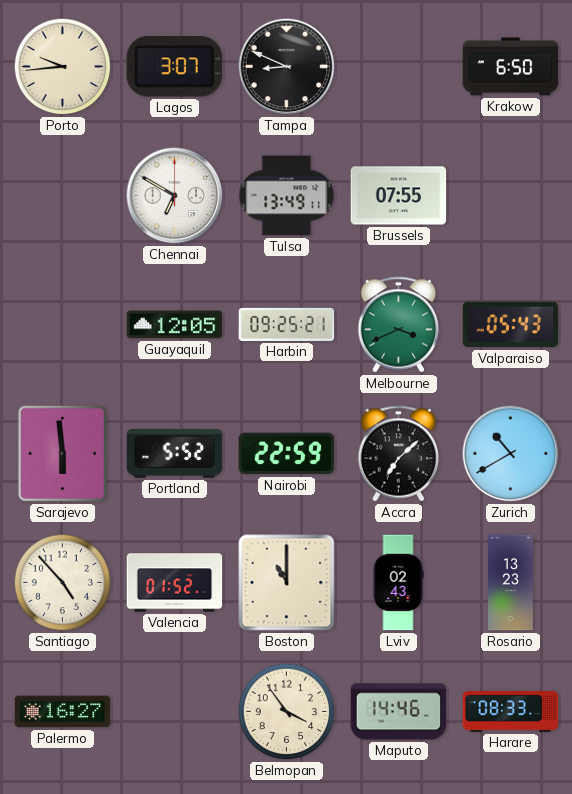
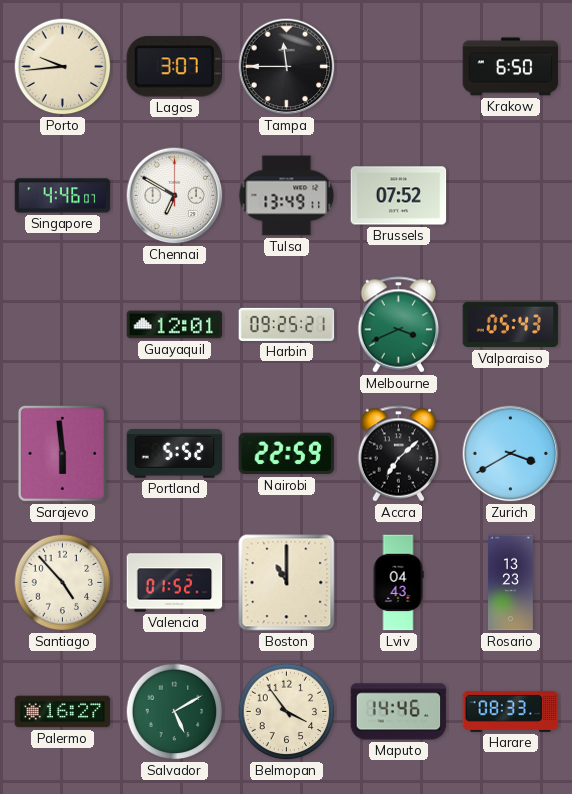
Tampa: 8:49 -> 11:45
Singapore: none -> 4:46
Brussels: 07:55 -> 07:52
Guayaquil: 12:05 -> 12:01
Zurich: 10:40 -> 3:40
Lviv: 02:43 -> 04:43
Salvador: none -> 5:10
